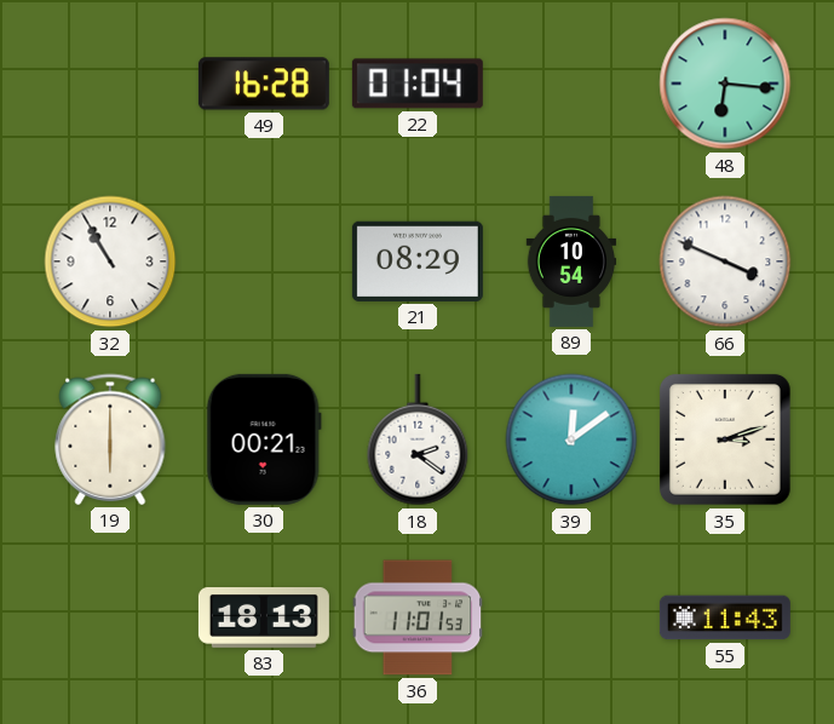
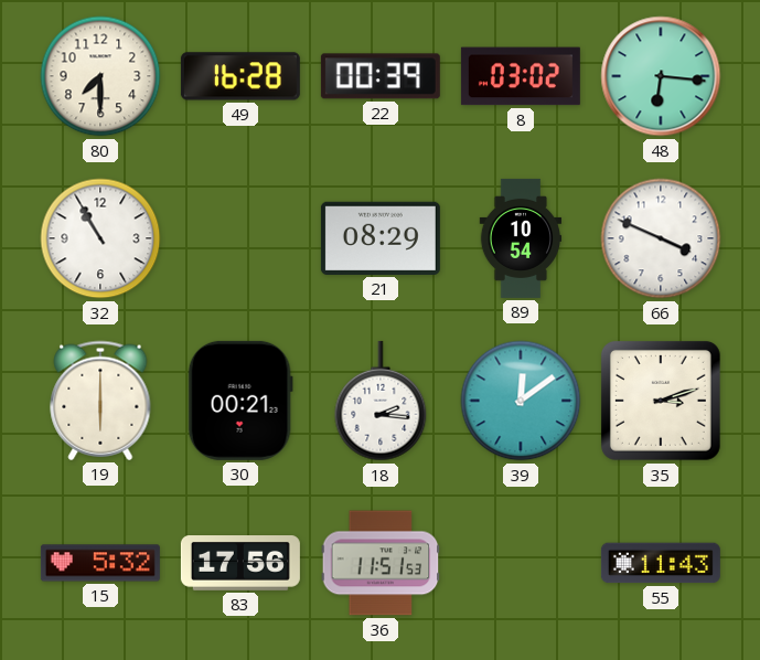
80: none -> 7:30
22: 01:04 -> 00:39
8: none -> 03:02
18: 2:21 -> 2:16
15: none -> 5:32
83: 18:13 -> 17:56
36: 11:01 -> 11:51
